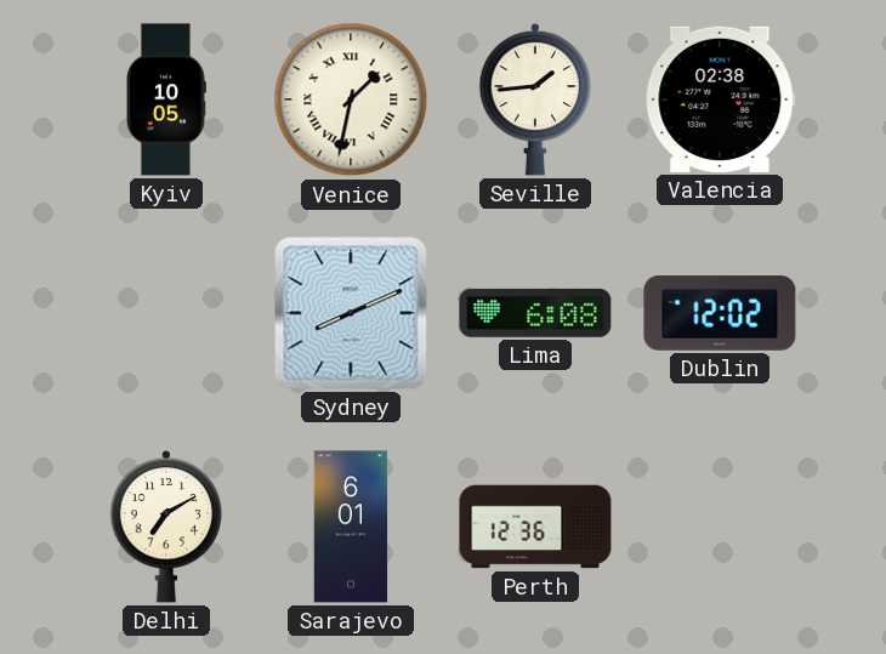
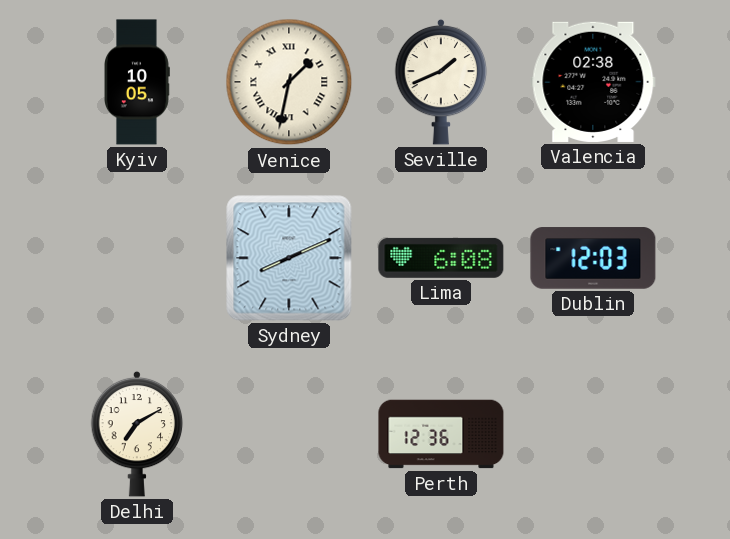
Seville: 1:44 -> 1:41
Dublin: 12:02 -> 12:03
Sarajevo: 6:01 -> none
